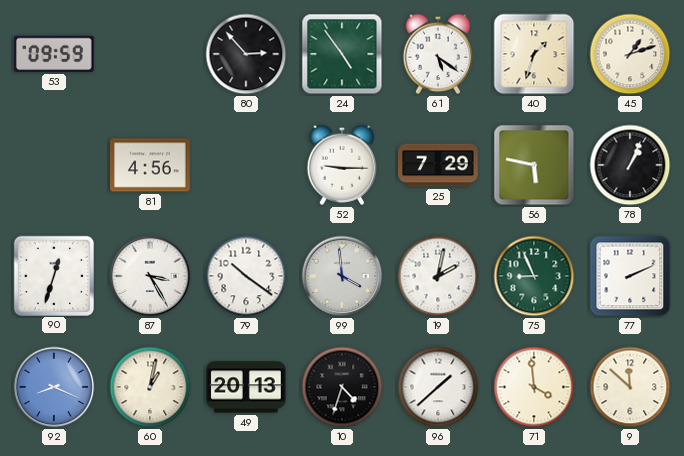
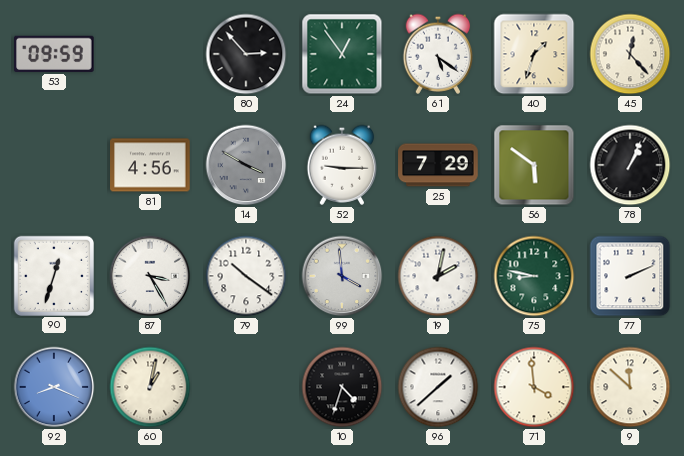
24: 4:54 -> 12:54
45: 1:12 -> 12:23
14: none -> 3:50
56: 5:47 -> 5:51
75: 8:56 -> 8:47
49: 20:13 -> none
